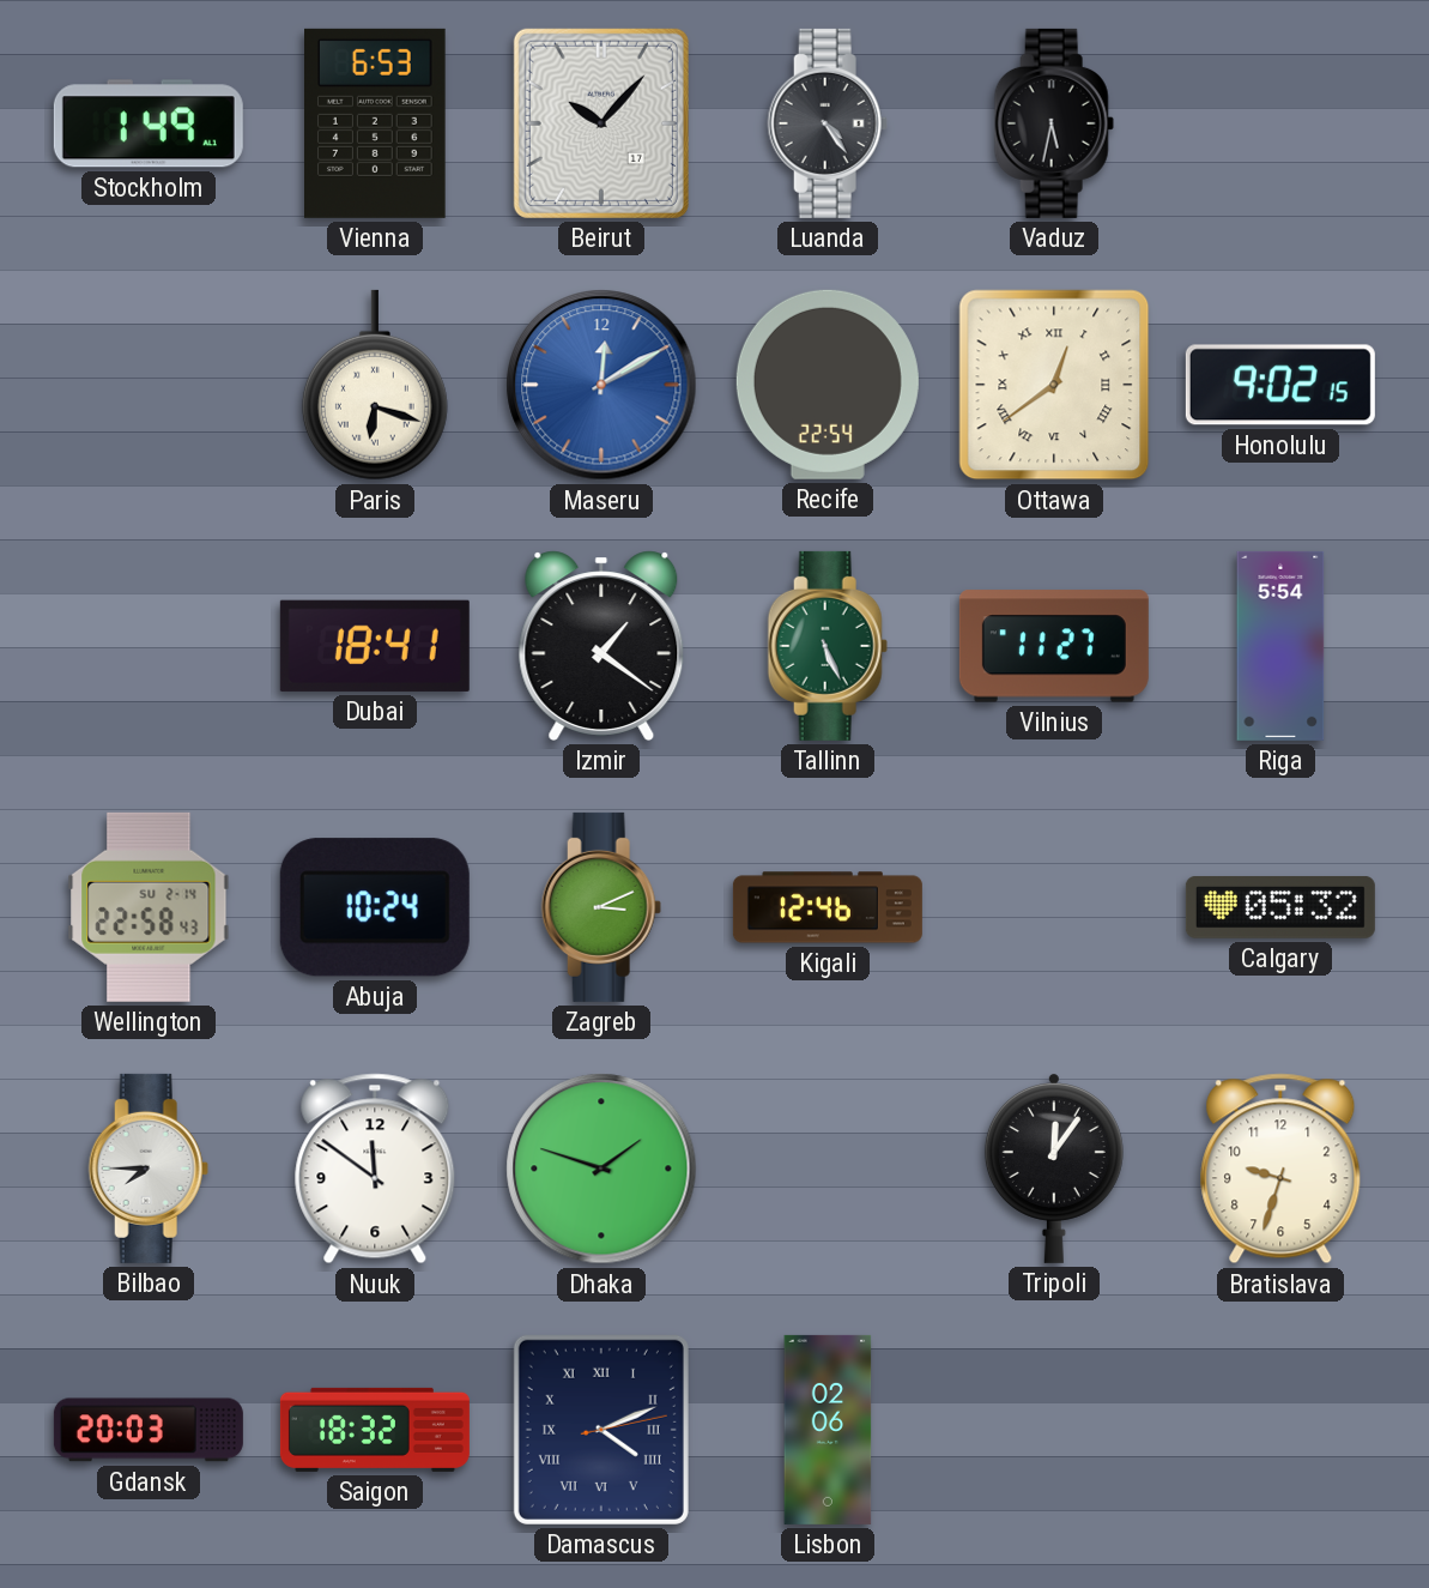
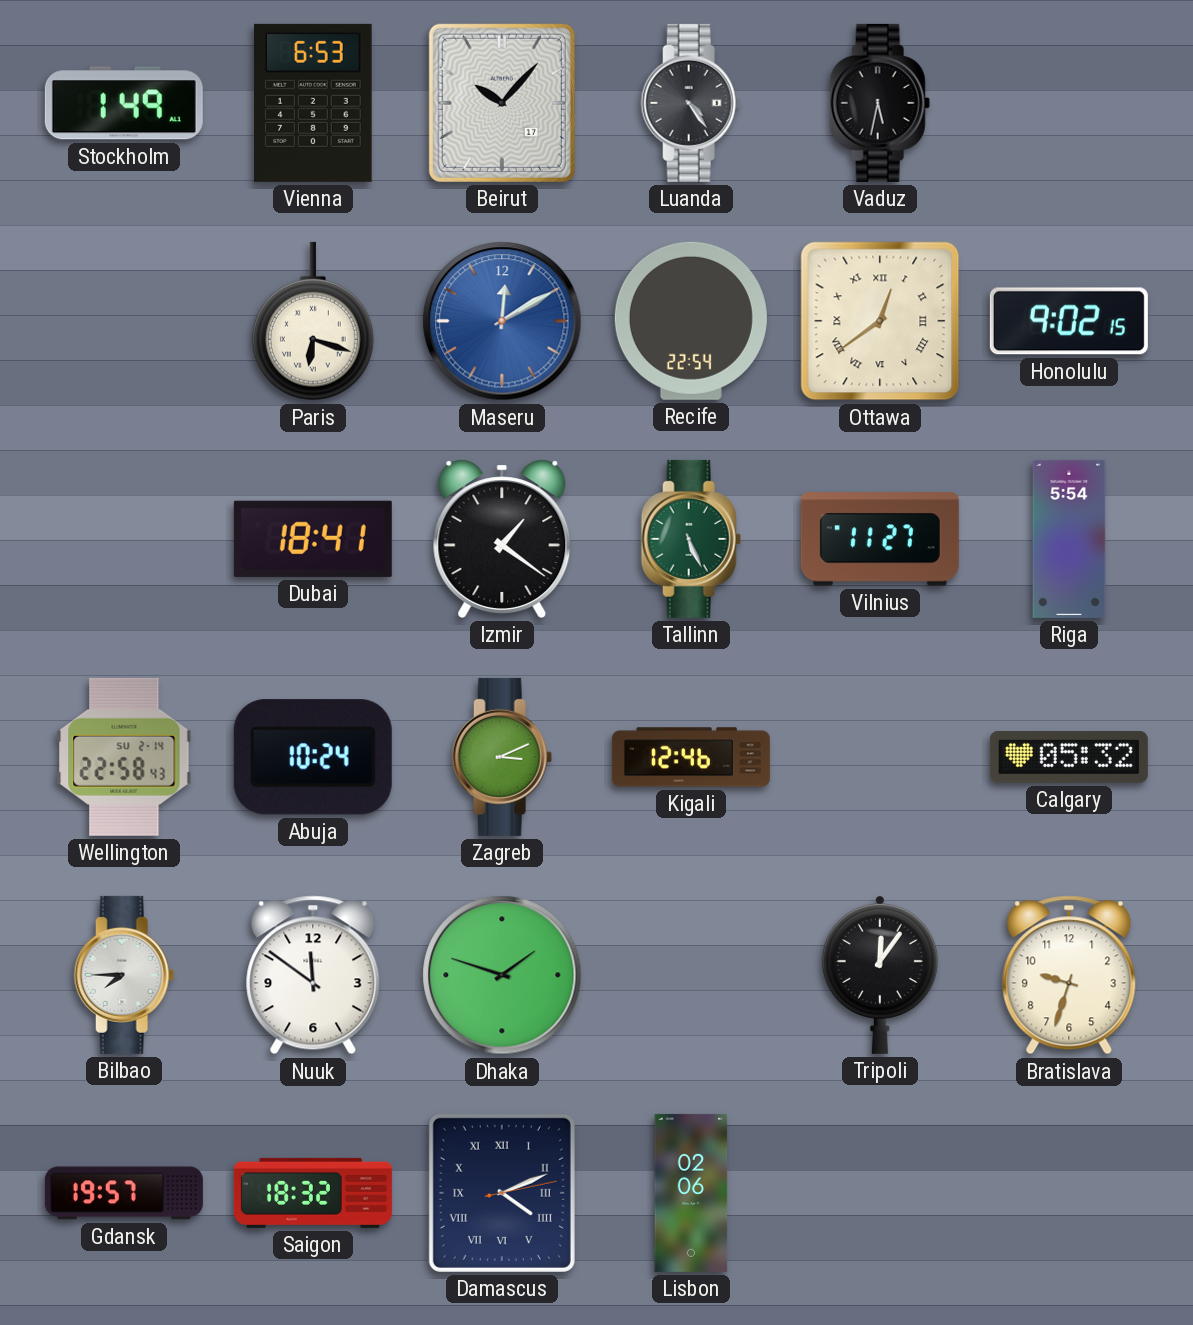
Gdansk: 20:03 -> 19:57
